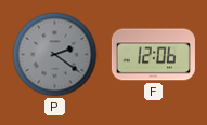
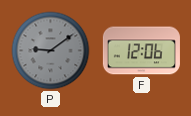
P: 2:21 -> 9:09
